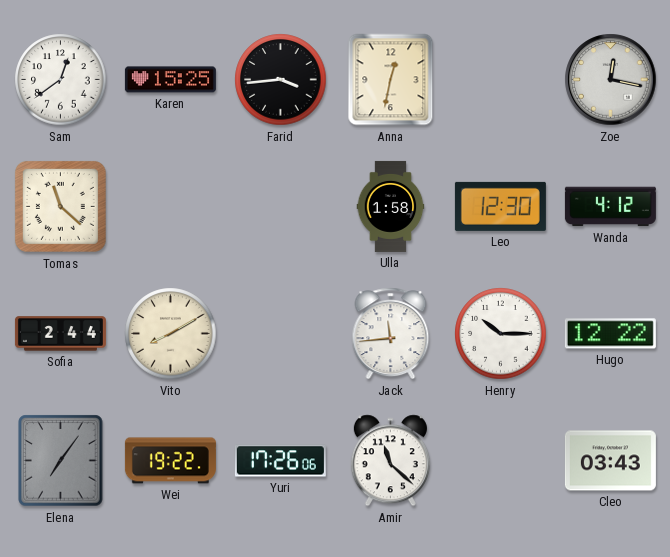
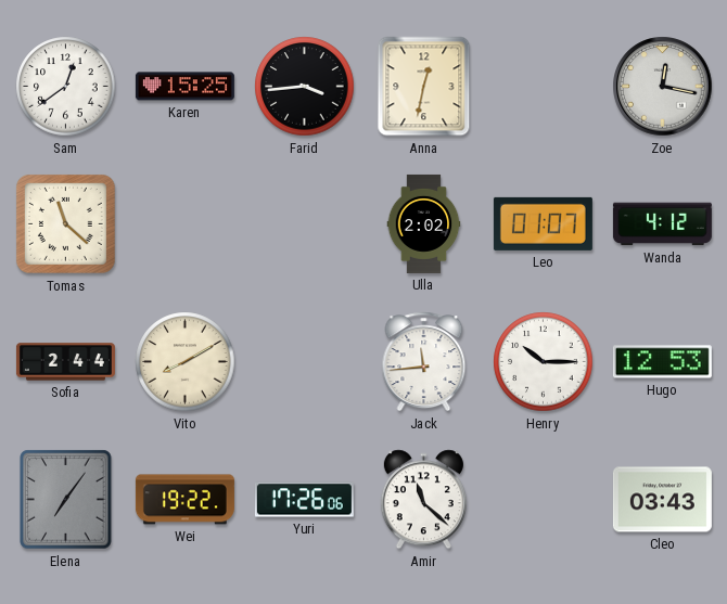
Ulla: 1:58 -> 2:02
Leo: 12:30 -> 01:07
Hugo: 12:22 -> 12:53
